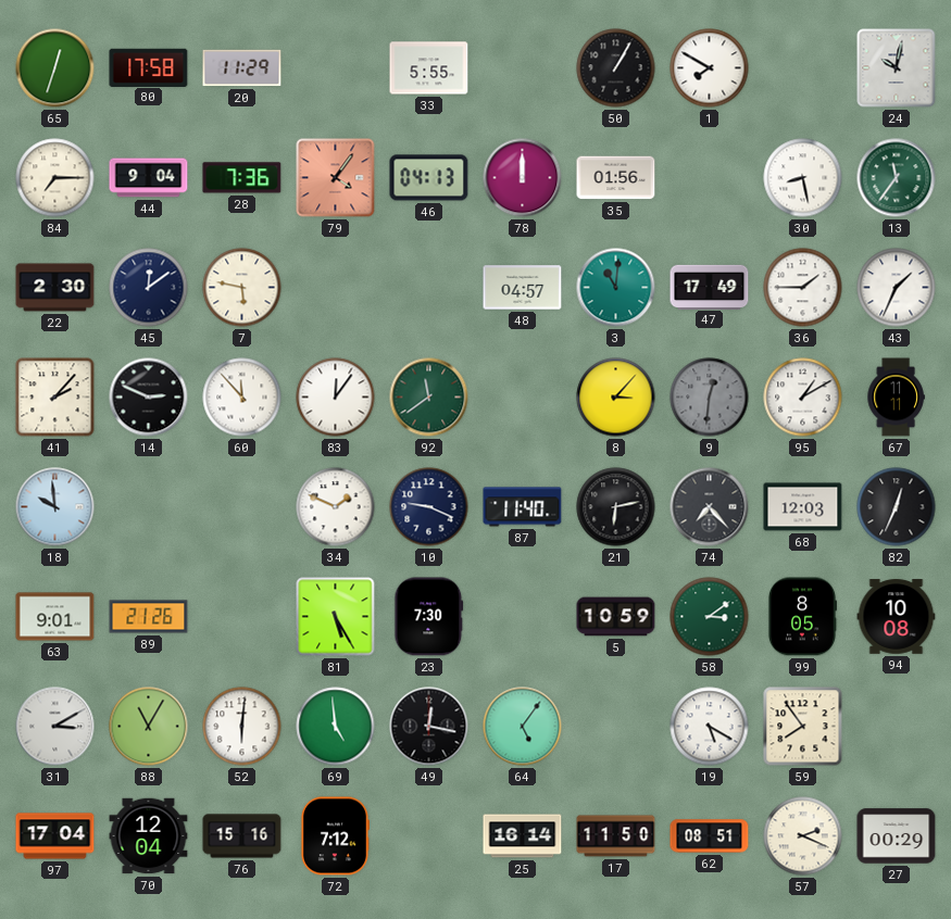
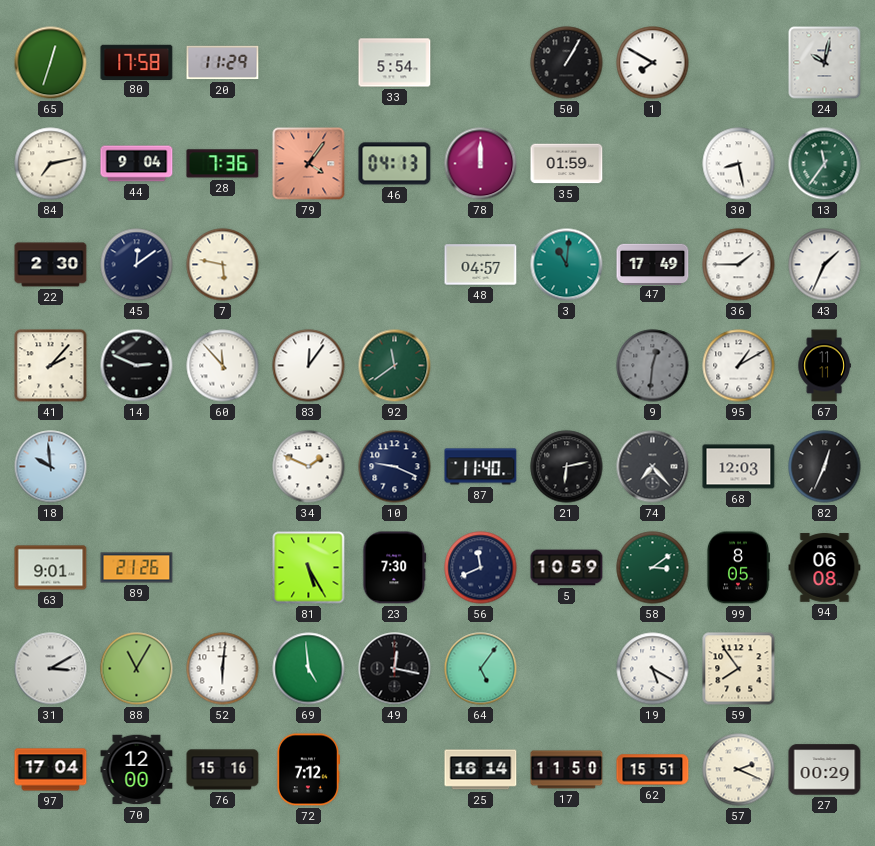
33: 5:55 -> 5:54
84: 7:15 -> 7:13
35: 01:56 -> 01:59
8: 3:07 -> none
56: none -> 11:41
94: 10:08 -> 06:08
70: 12:04 -> 12:00
62: 08:51 -> 15:51
